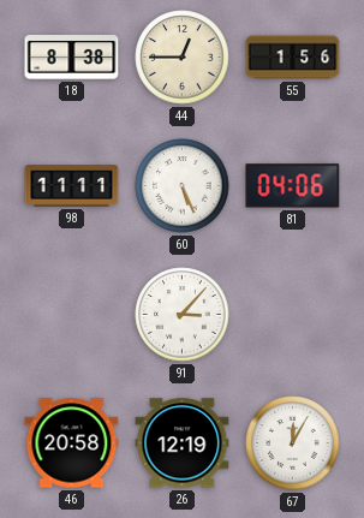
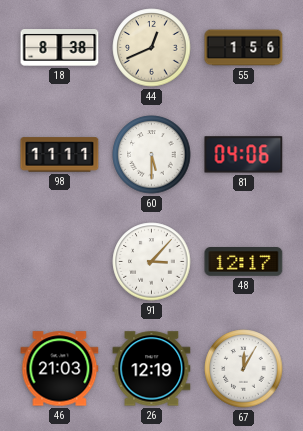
44: 12:45 -> 12:41
60: 5:26 -> 5:30
48: none -> 12:17
46: 20:58 -> 21:03
